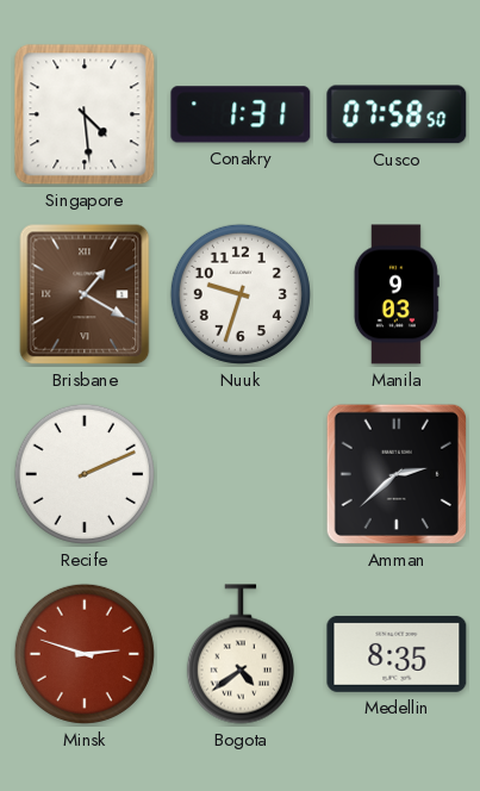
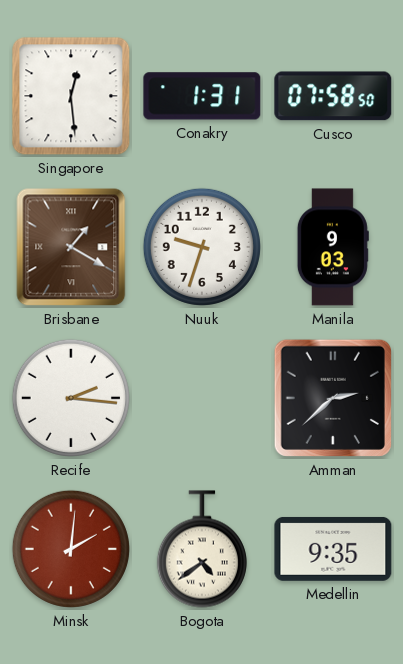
Singapore: 4:29 -> 12:29
Recife: 2:11 -> 2:16
Minsk: 2:48 -> 2:01
Medellin: 8:35 -> 9:35
